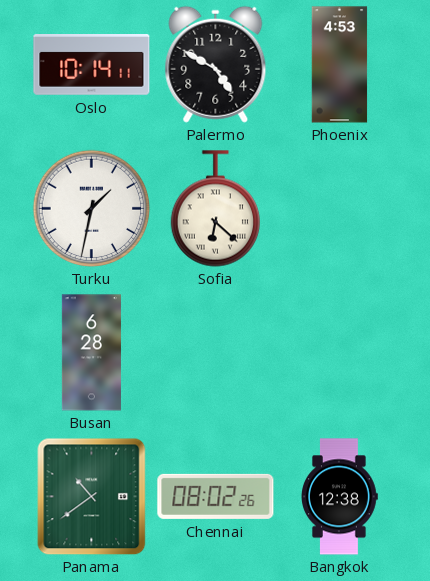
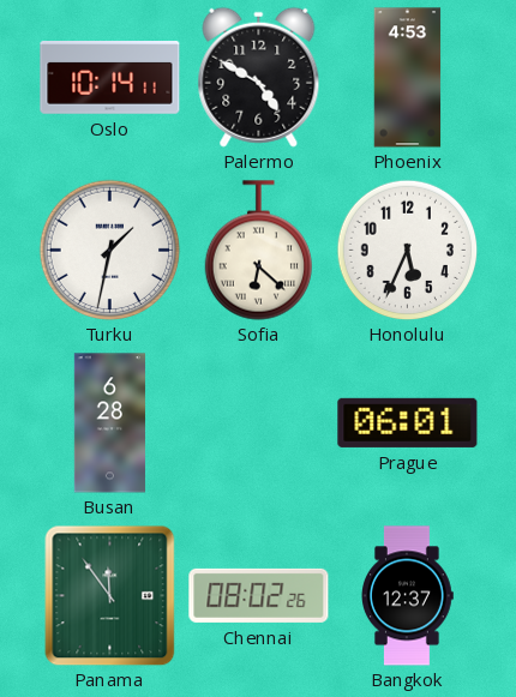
Honolulu: none -> 5:34
Prague: none -> 06:01
Panama: 10:39 -> 11:54
Bangkok: 12:38 -> 12:37
